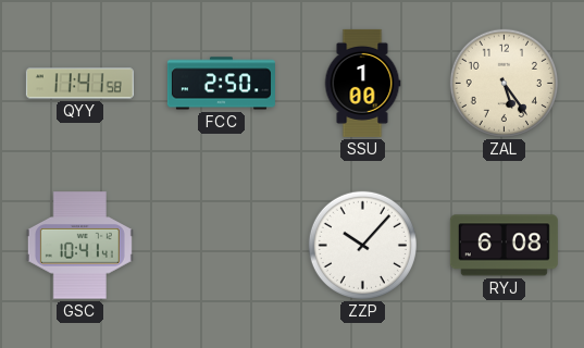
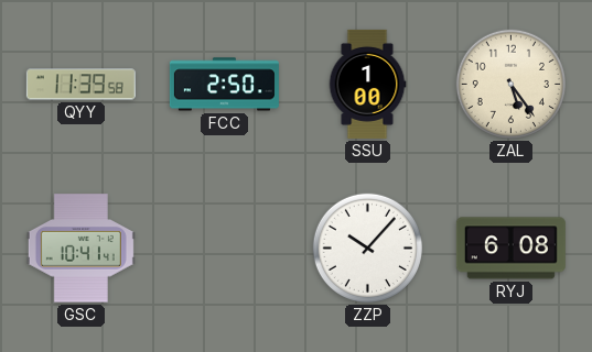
QYY: 11:41 -> 11:39
